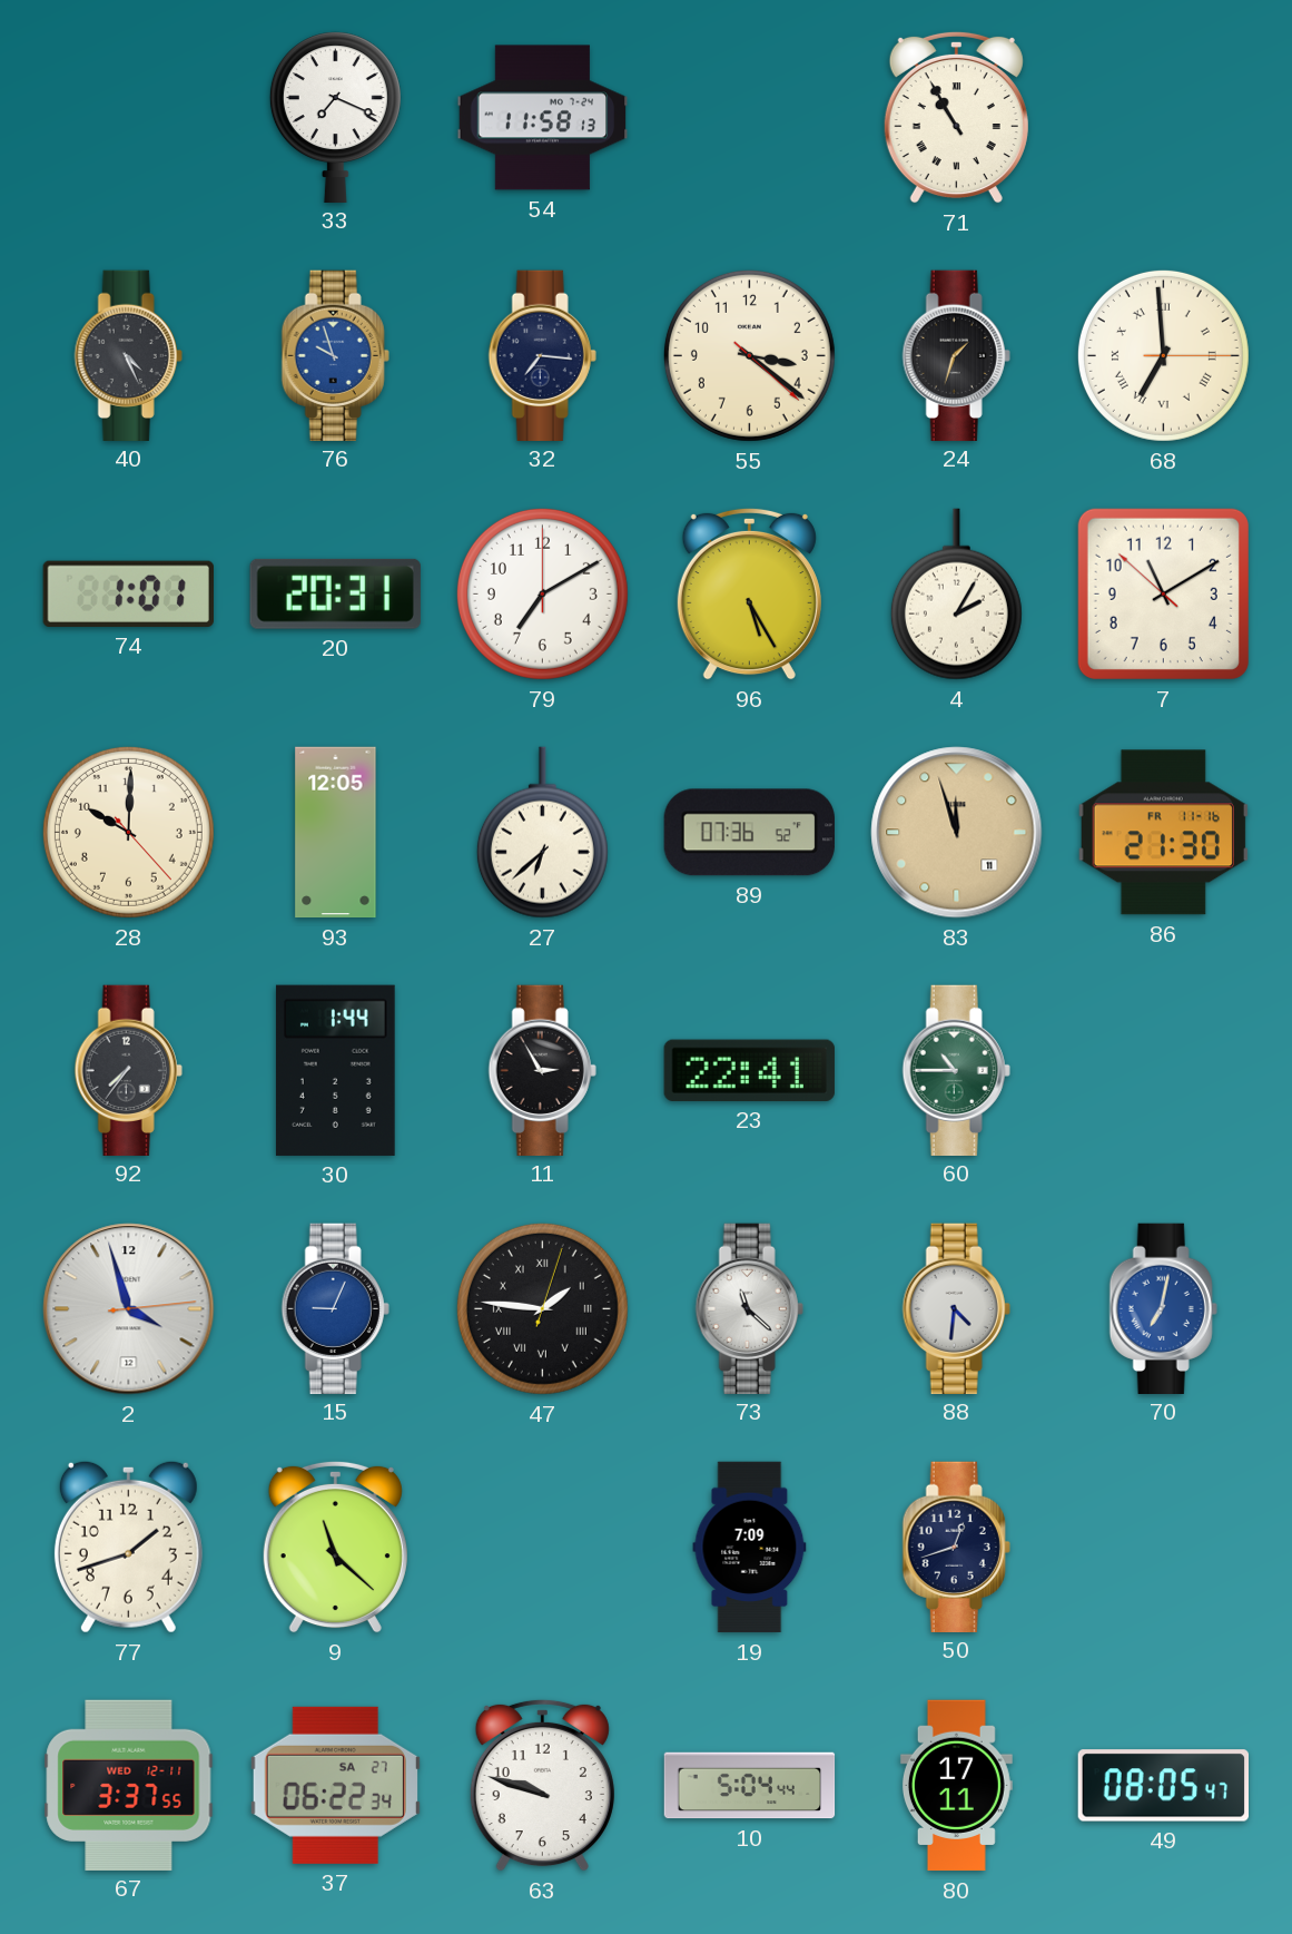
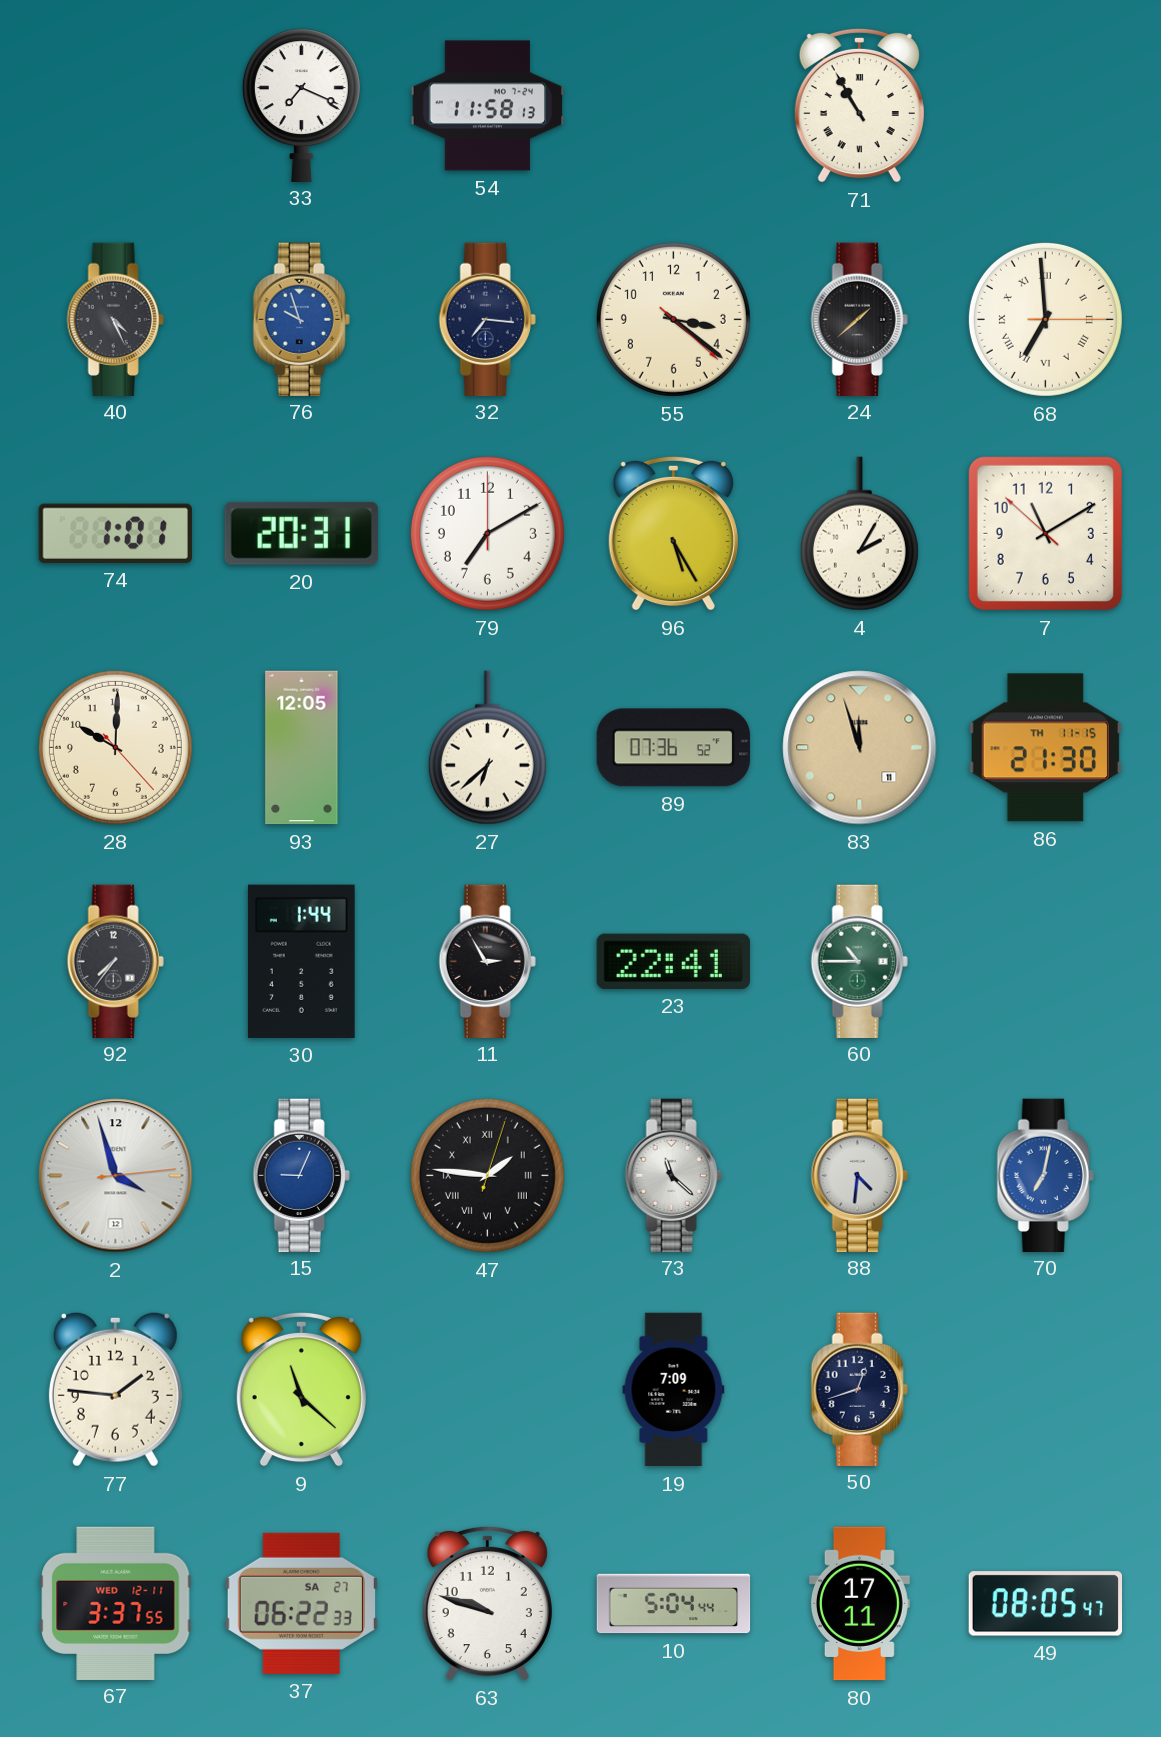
24: 1:33 -> 1:38
86 date: FR 11-16 -> TH 11-15
77: 1:42 -> 1:46
37: 06:22:34 -> 06:22:33
